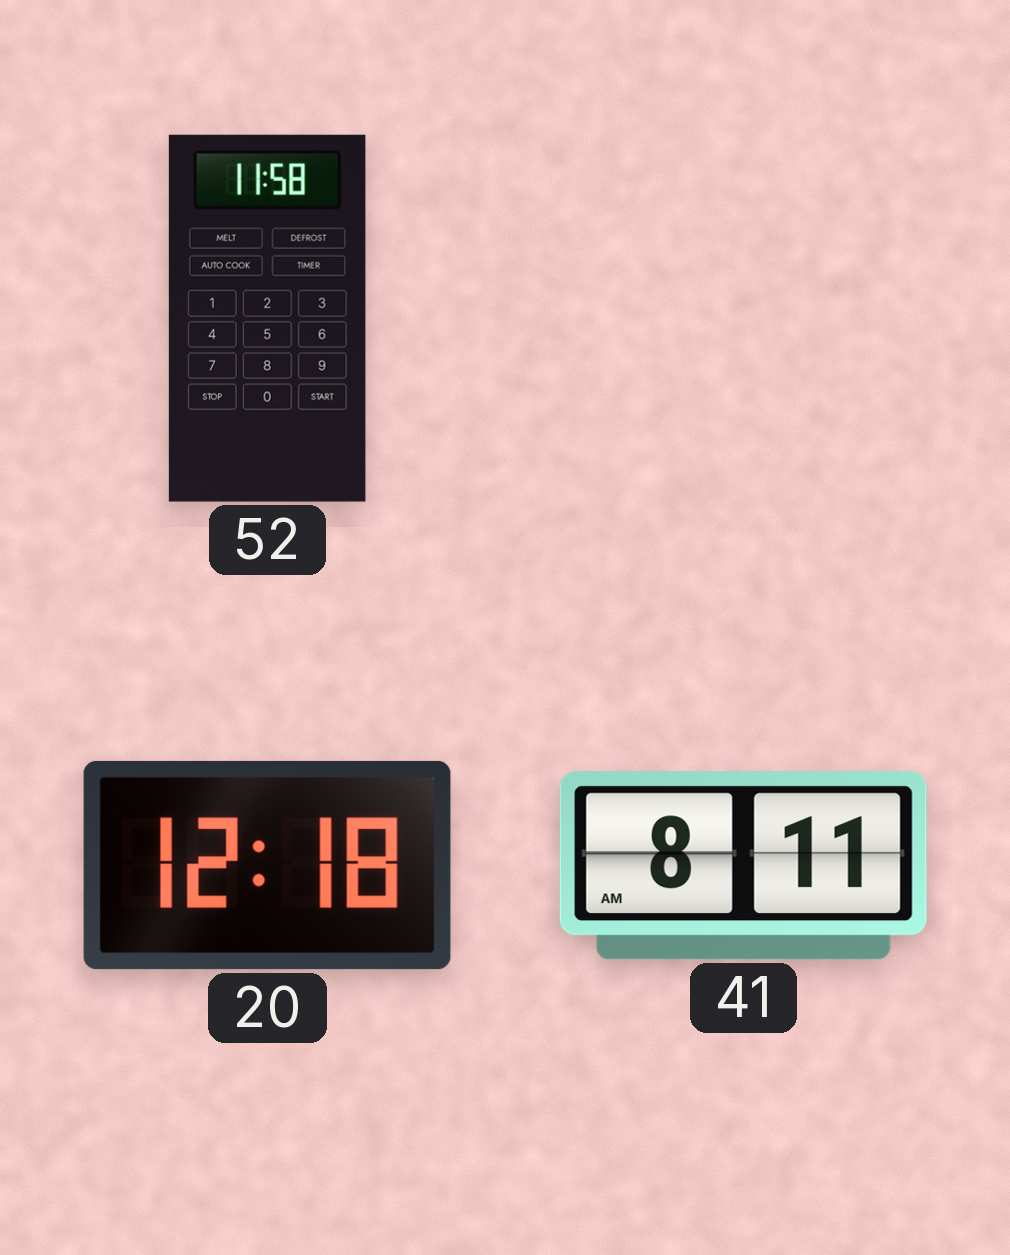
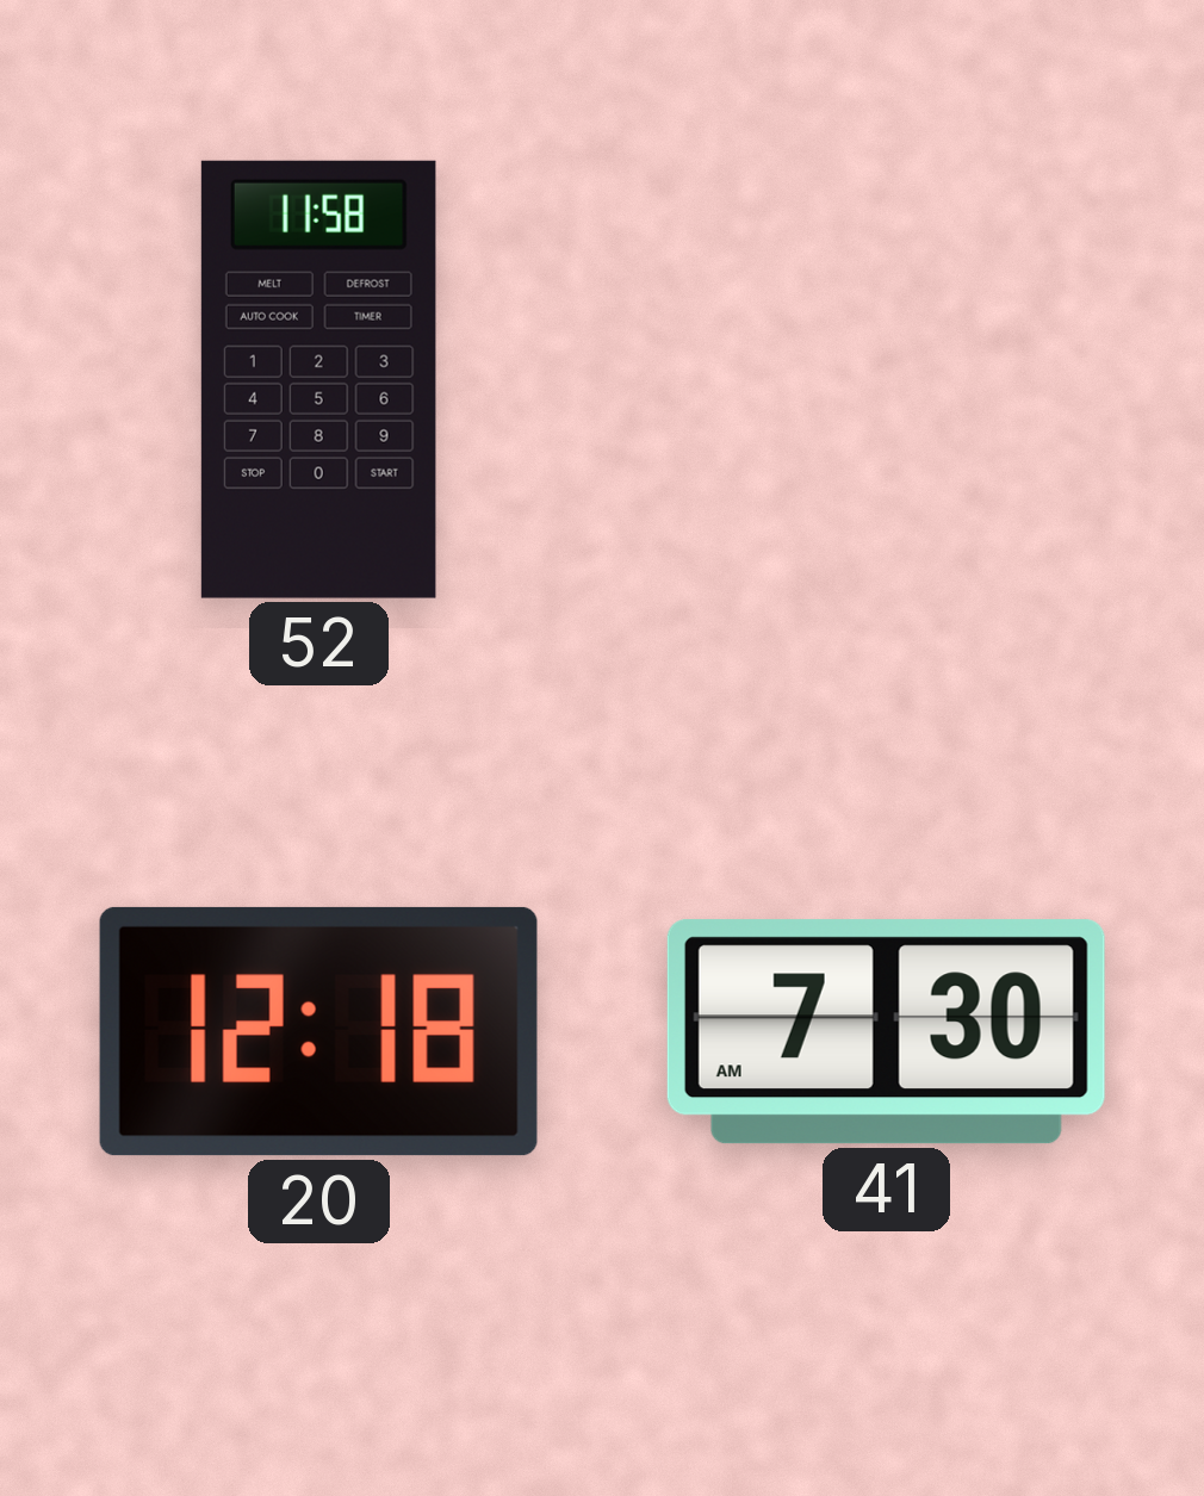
41: 8:11 -> 7:30
